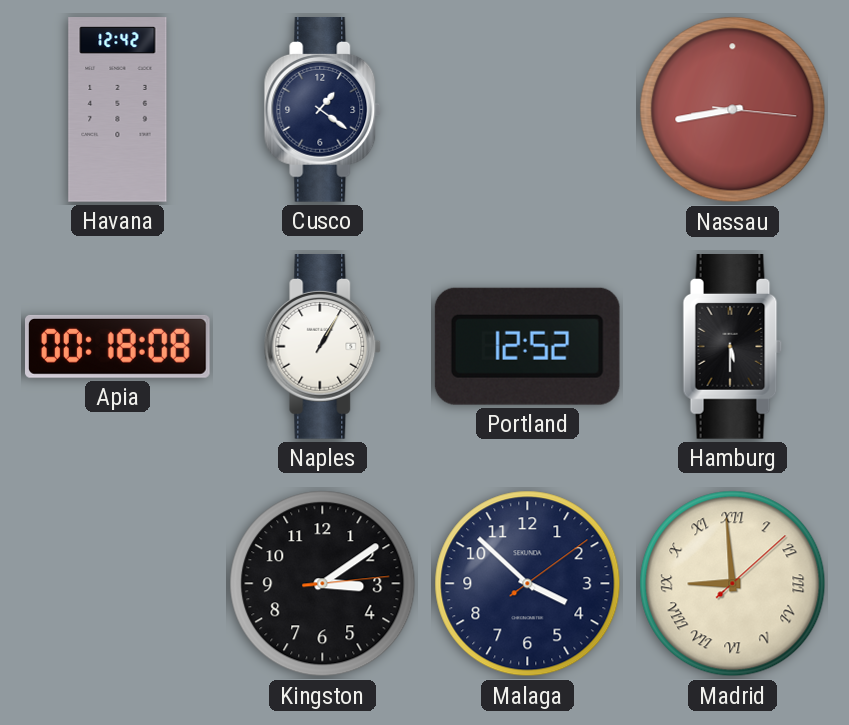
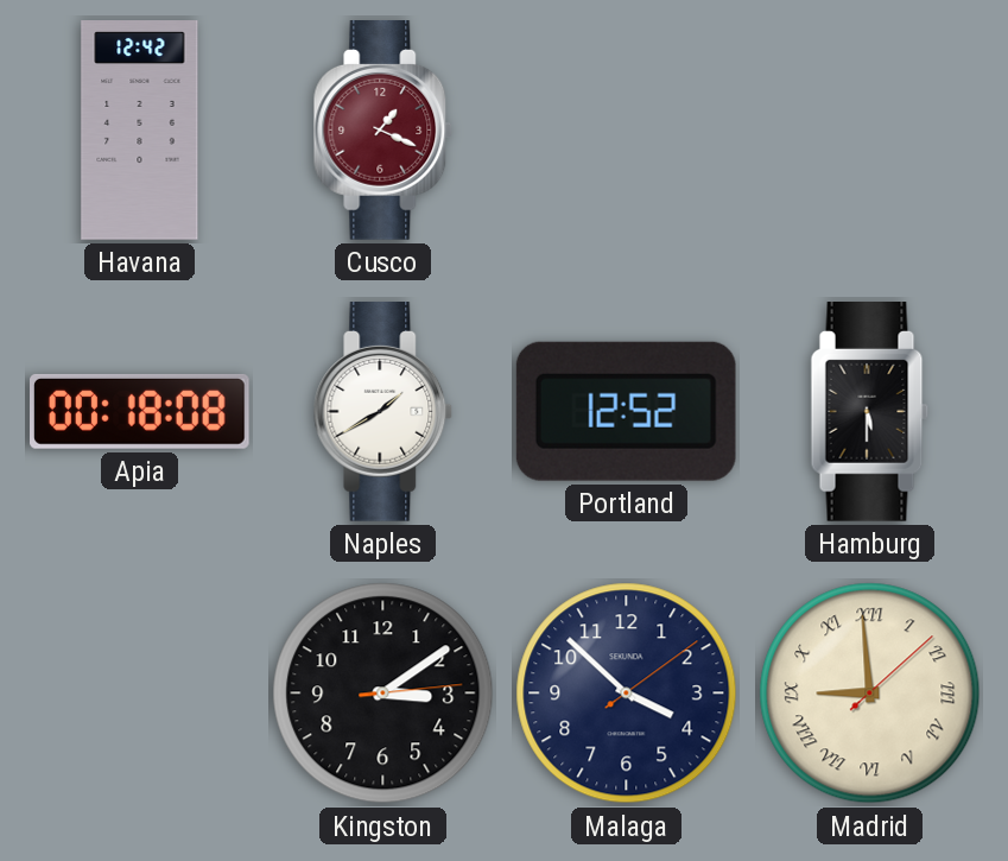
Cusco: 1:21 -> 1:19
Cusco dial: navy -> burgundy
Nassau: 8:43 -> none
Naples: 1:05 -> 1:40
